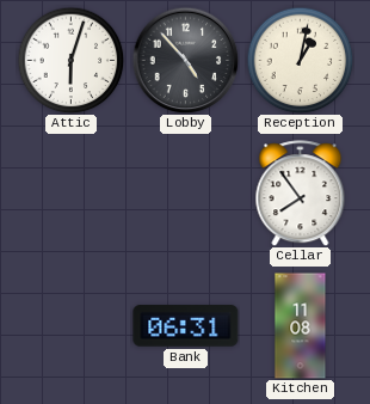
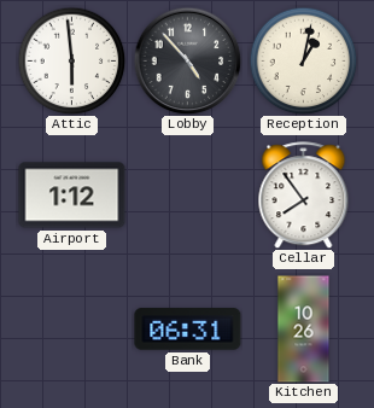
Attic: 6:03 -> 5:59
Airport: none -> 1:12
Kitchen: 11:08 -> 10:26
